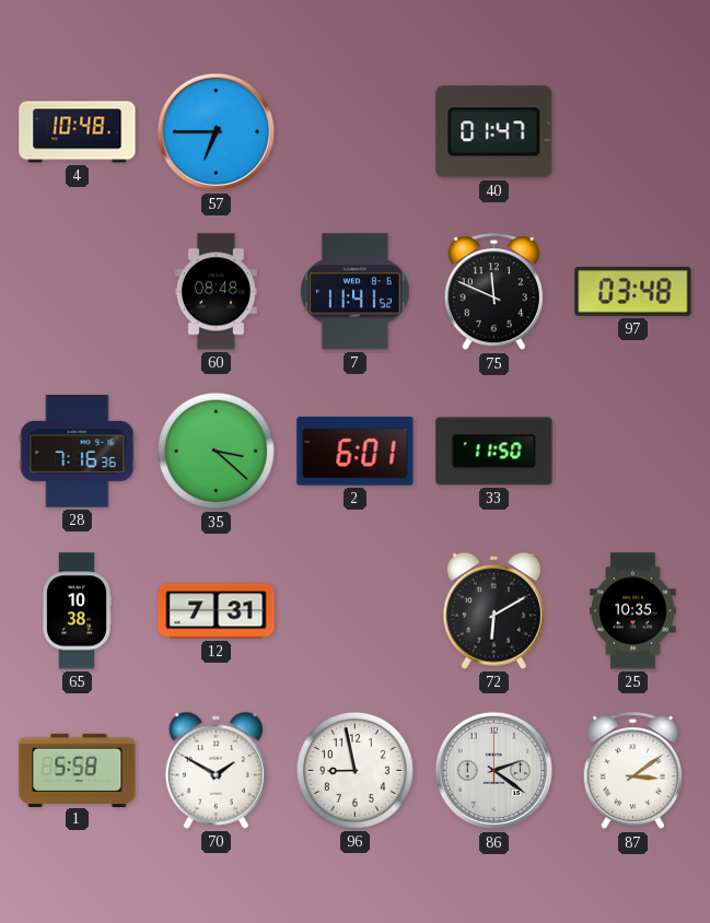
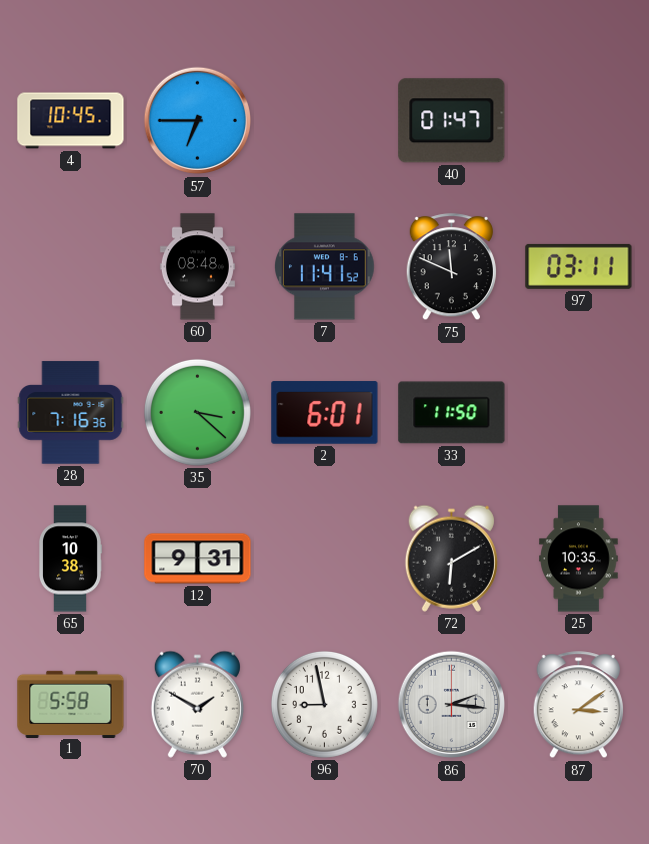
4: 10:48 -> 10:45
97: 03:48 -> 03:11
12: 7:31 -> 9:31
86: 2:21 -> 2:16
